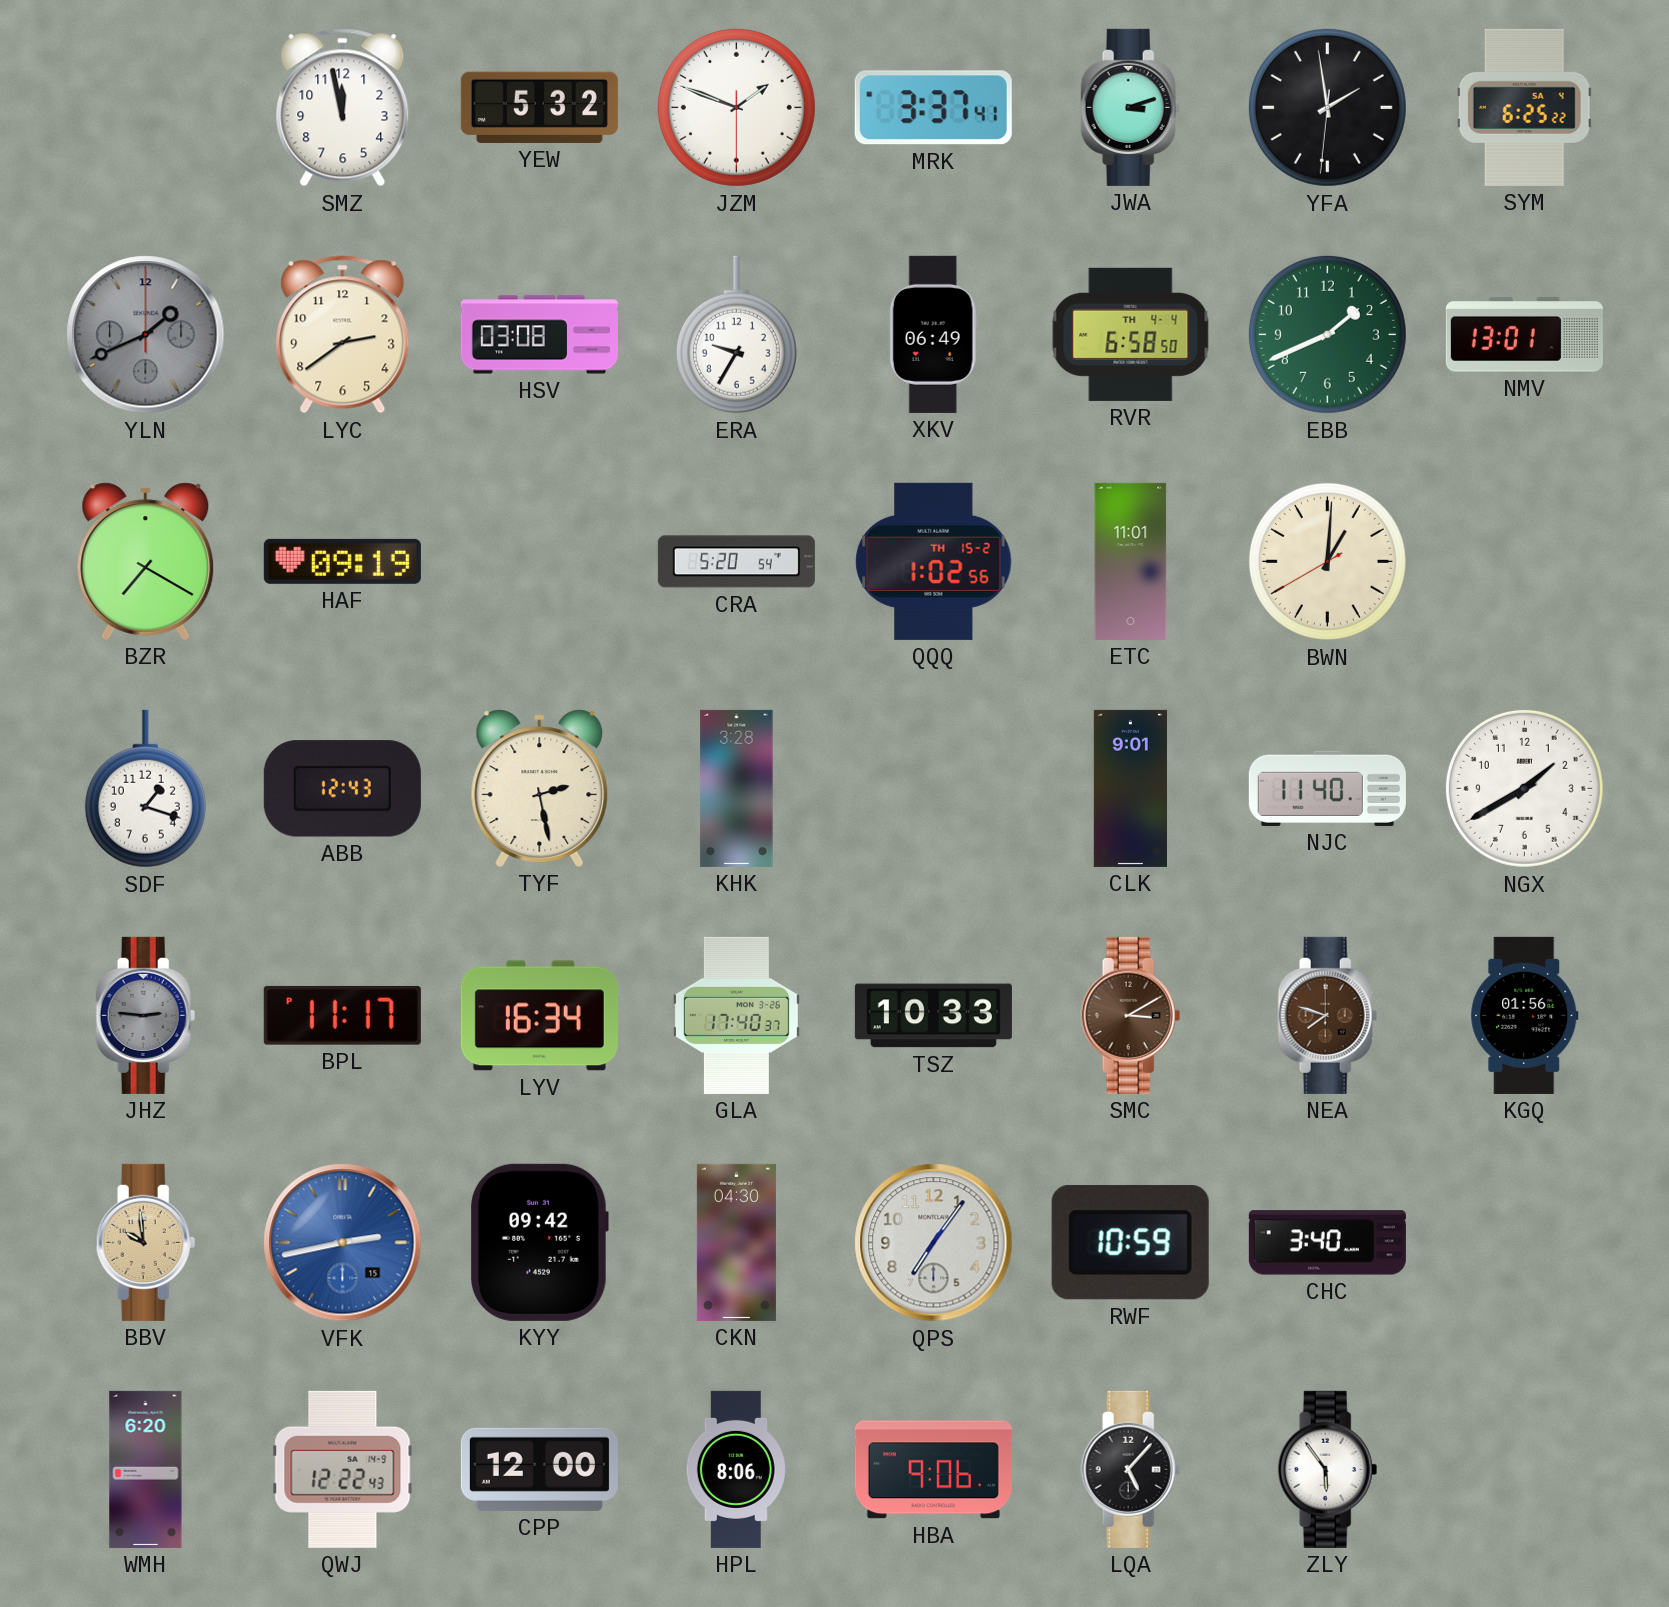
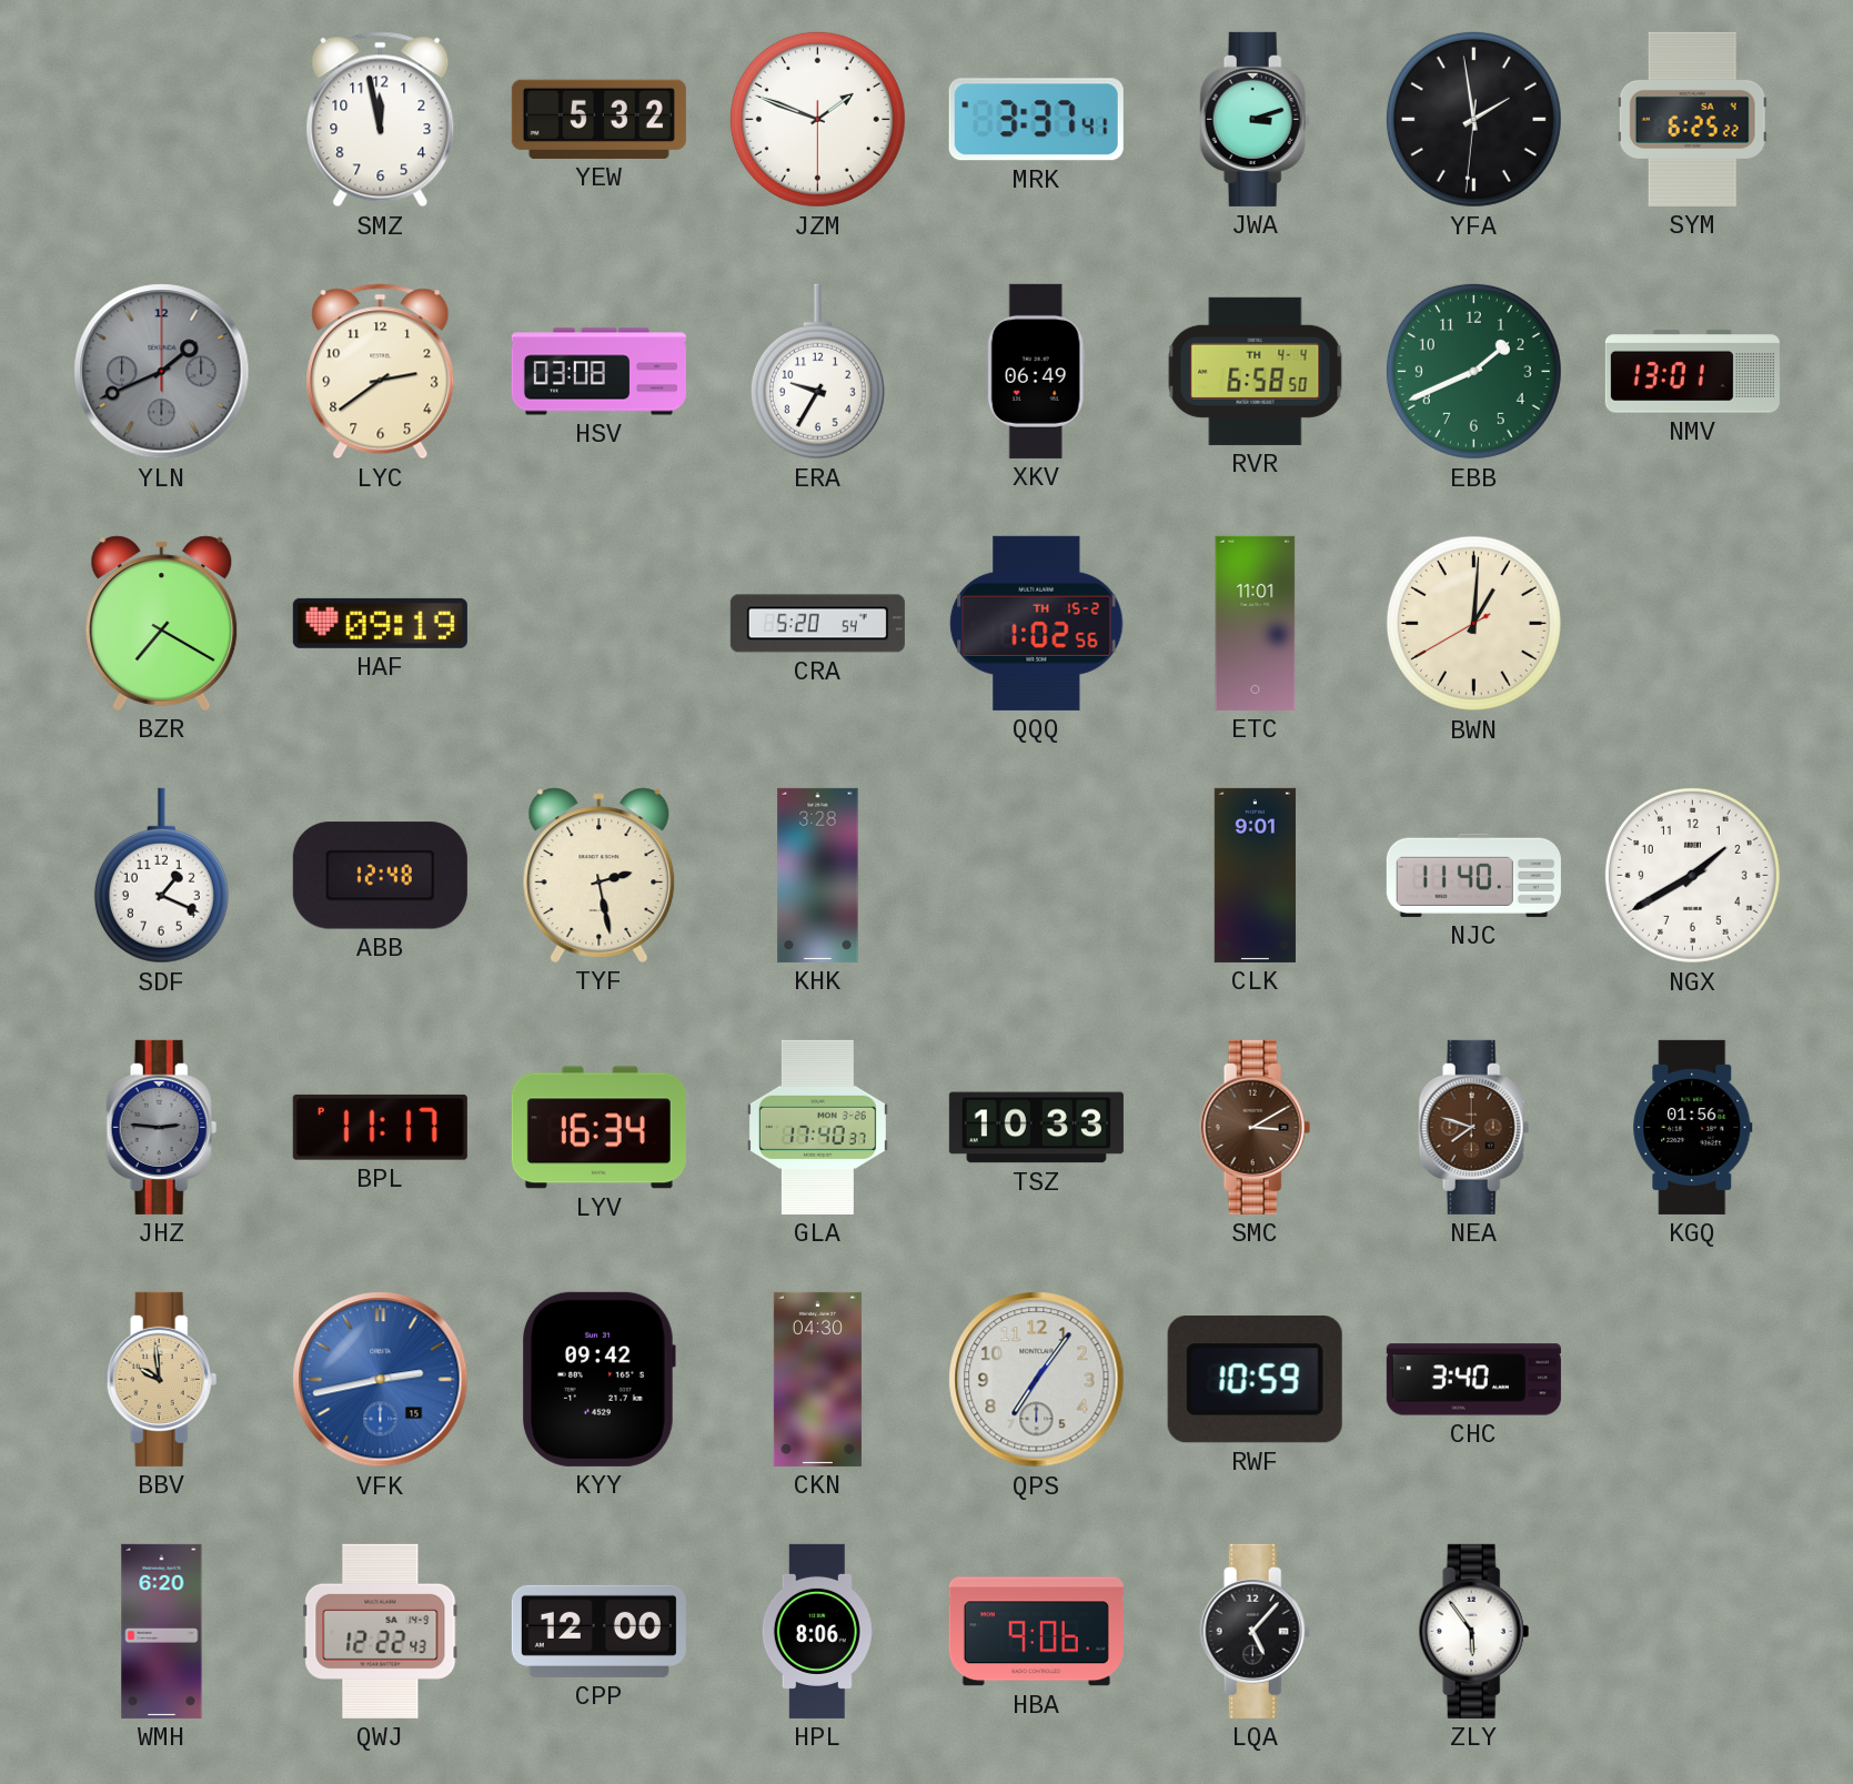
SDF: 1:18 -> 1:19
ABB: 12:43 -> 12:48
